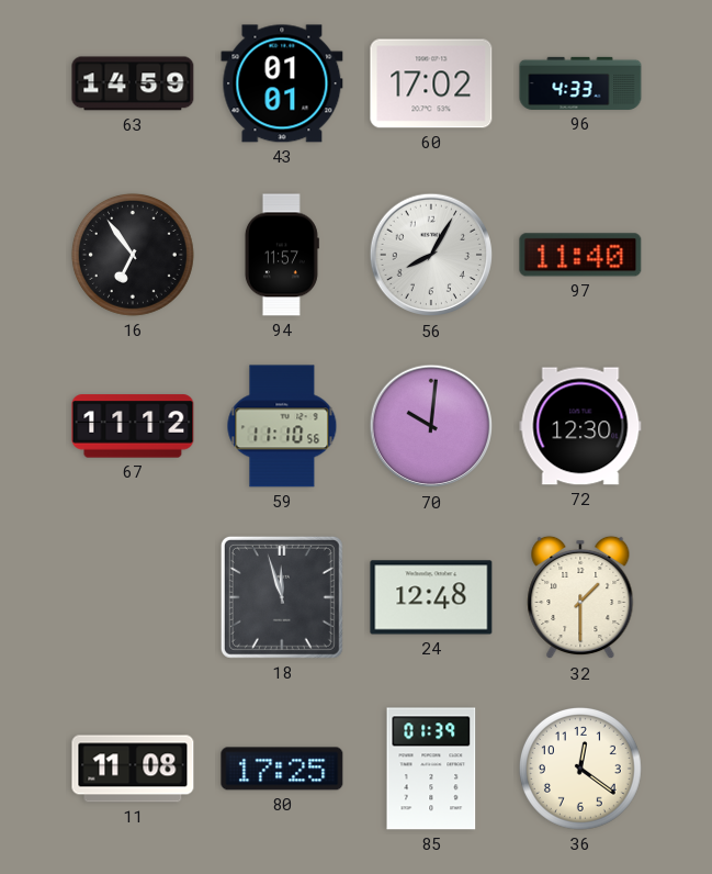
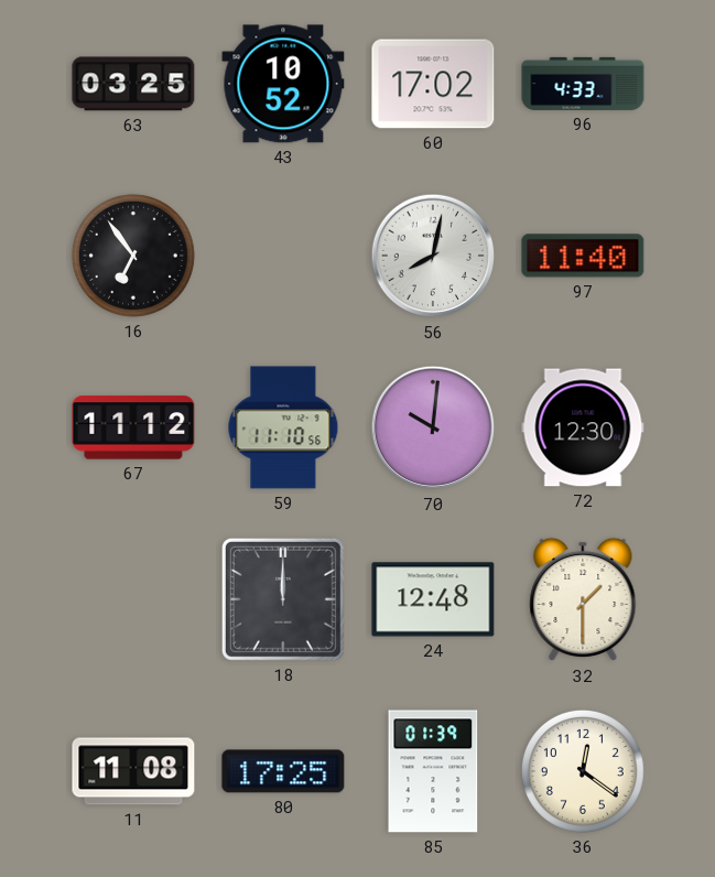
63: 14:59 -> 03:25
43: 01:01 -> 10:52
94: 11:57 -> none
56: 8:05 -> 8:02
18: 11:57 -> 12:00
